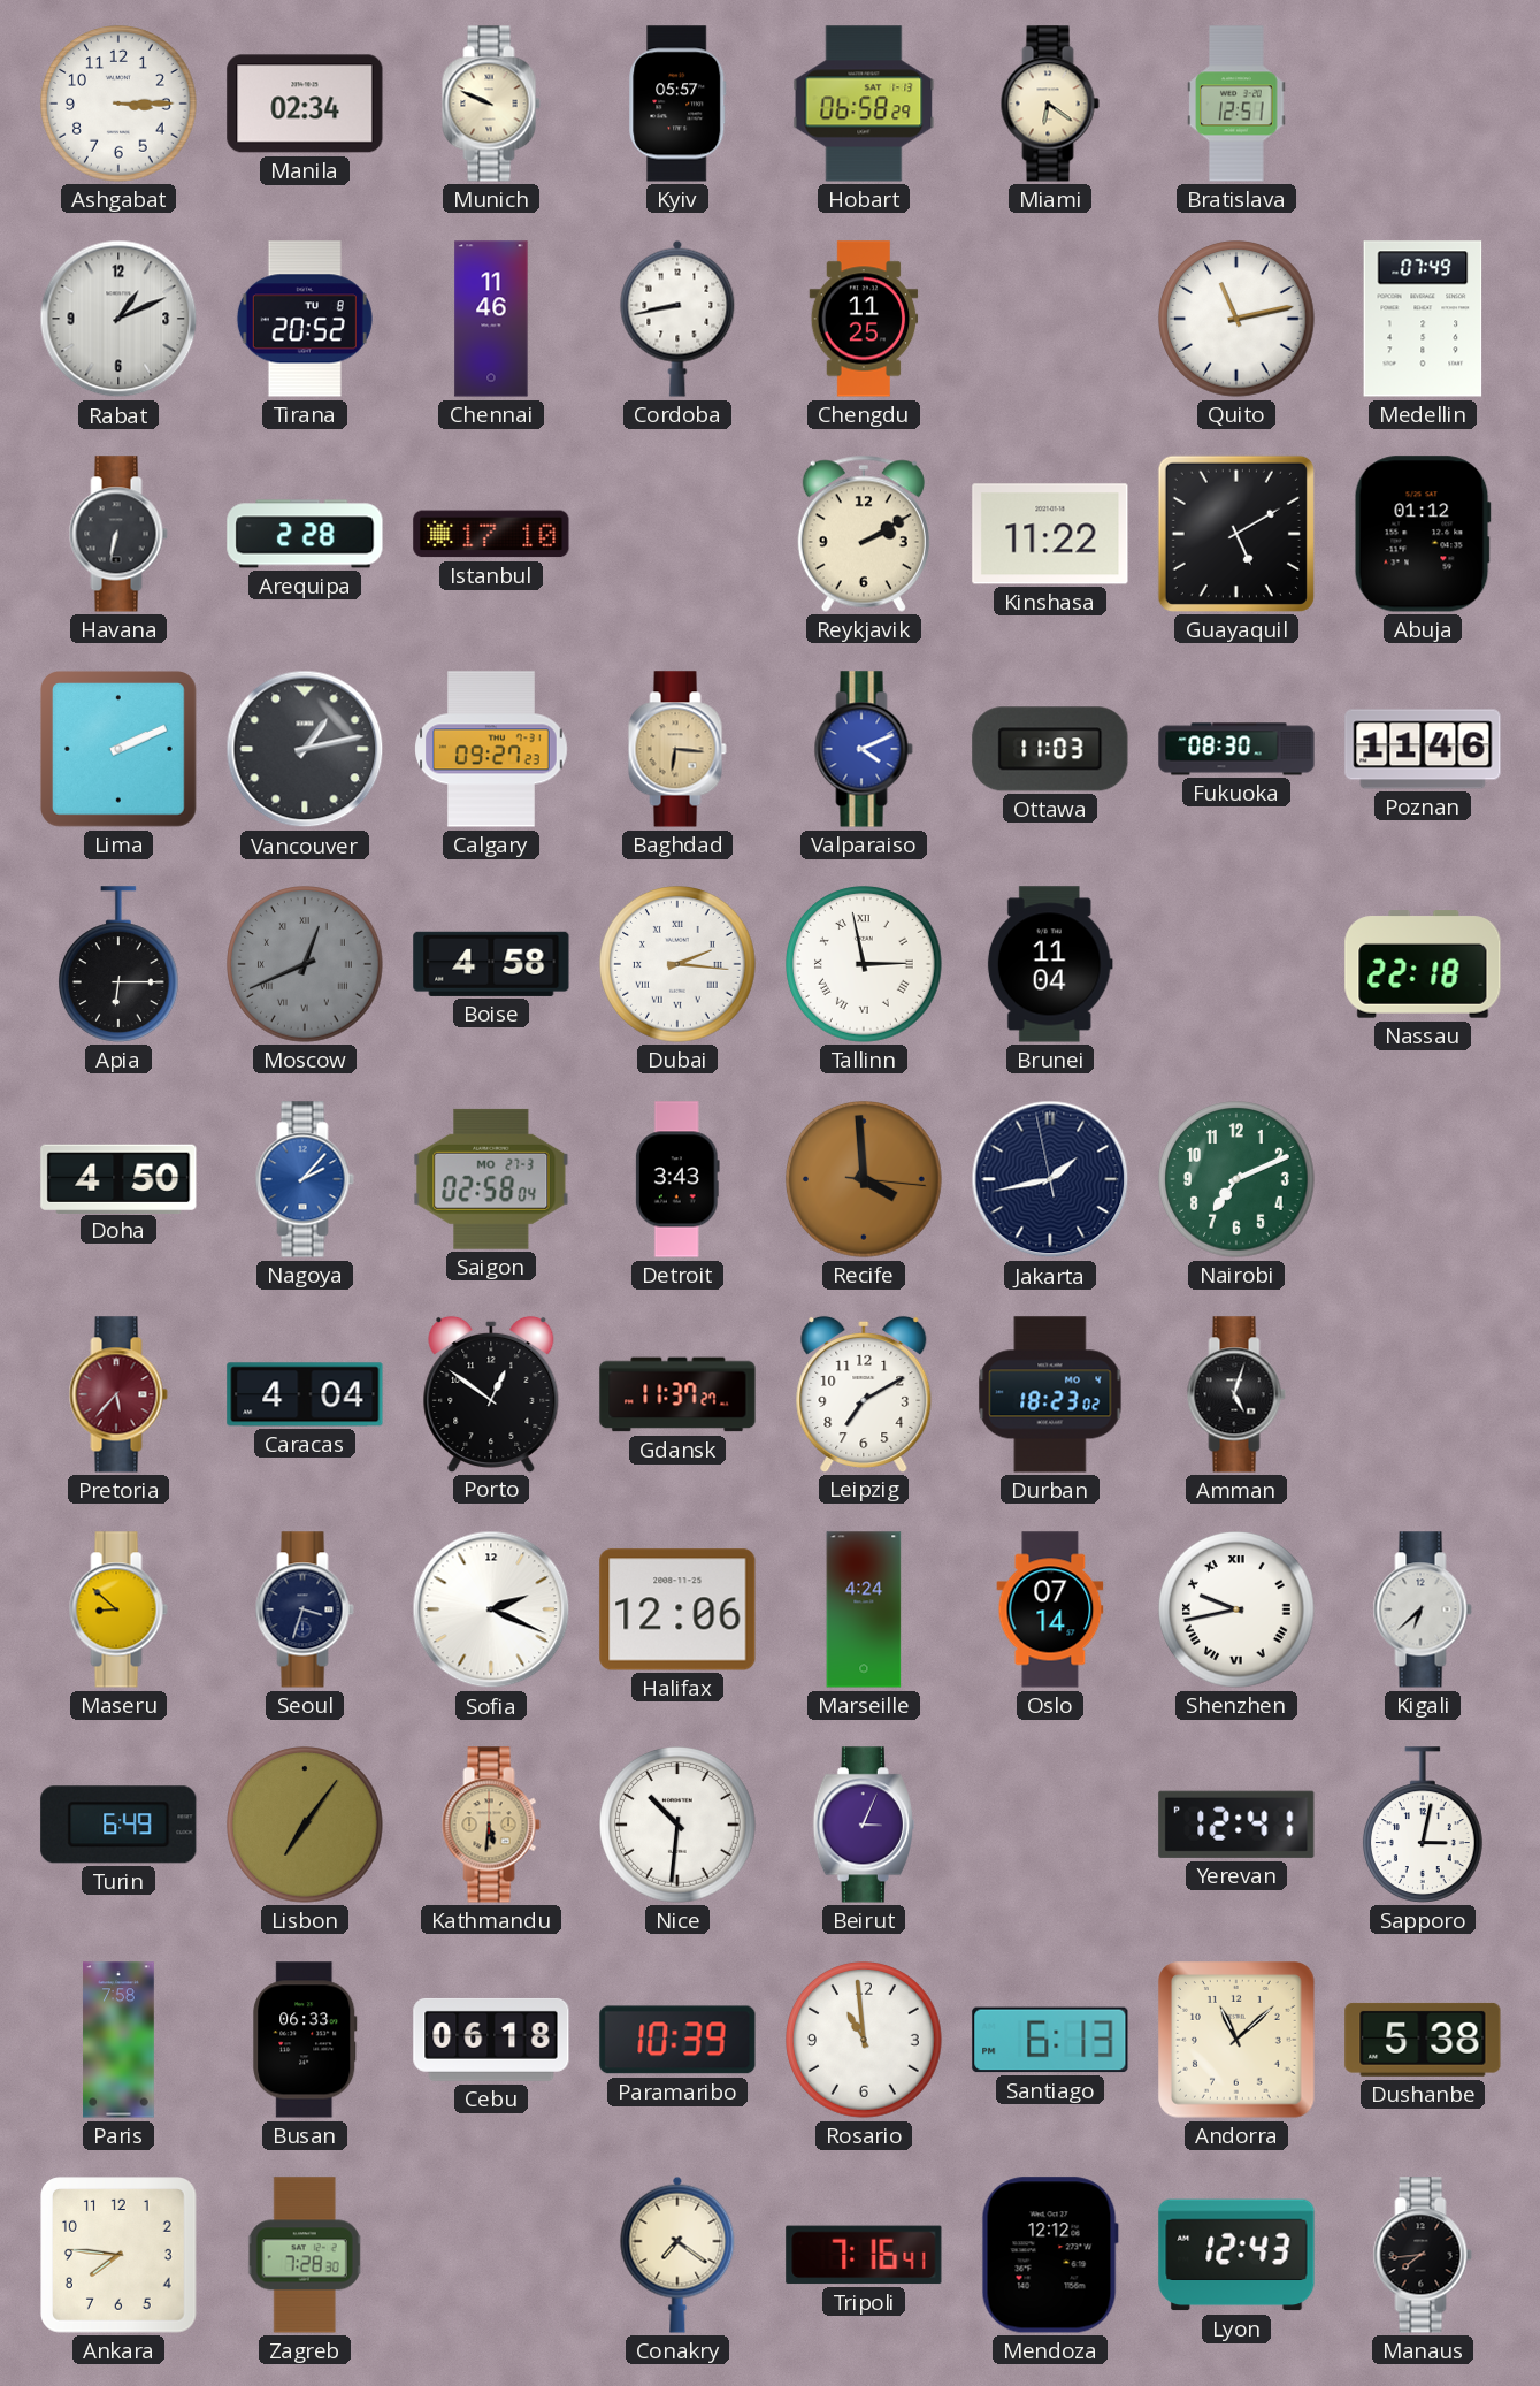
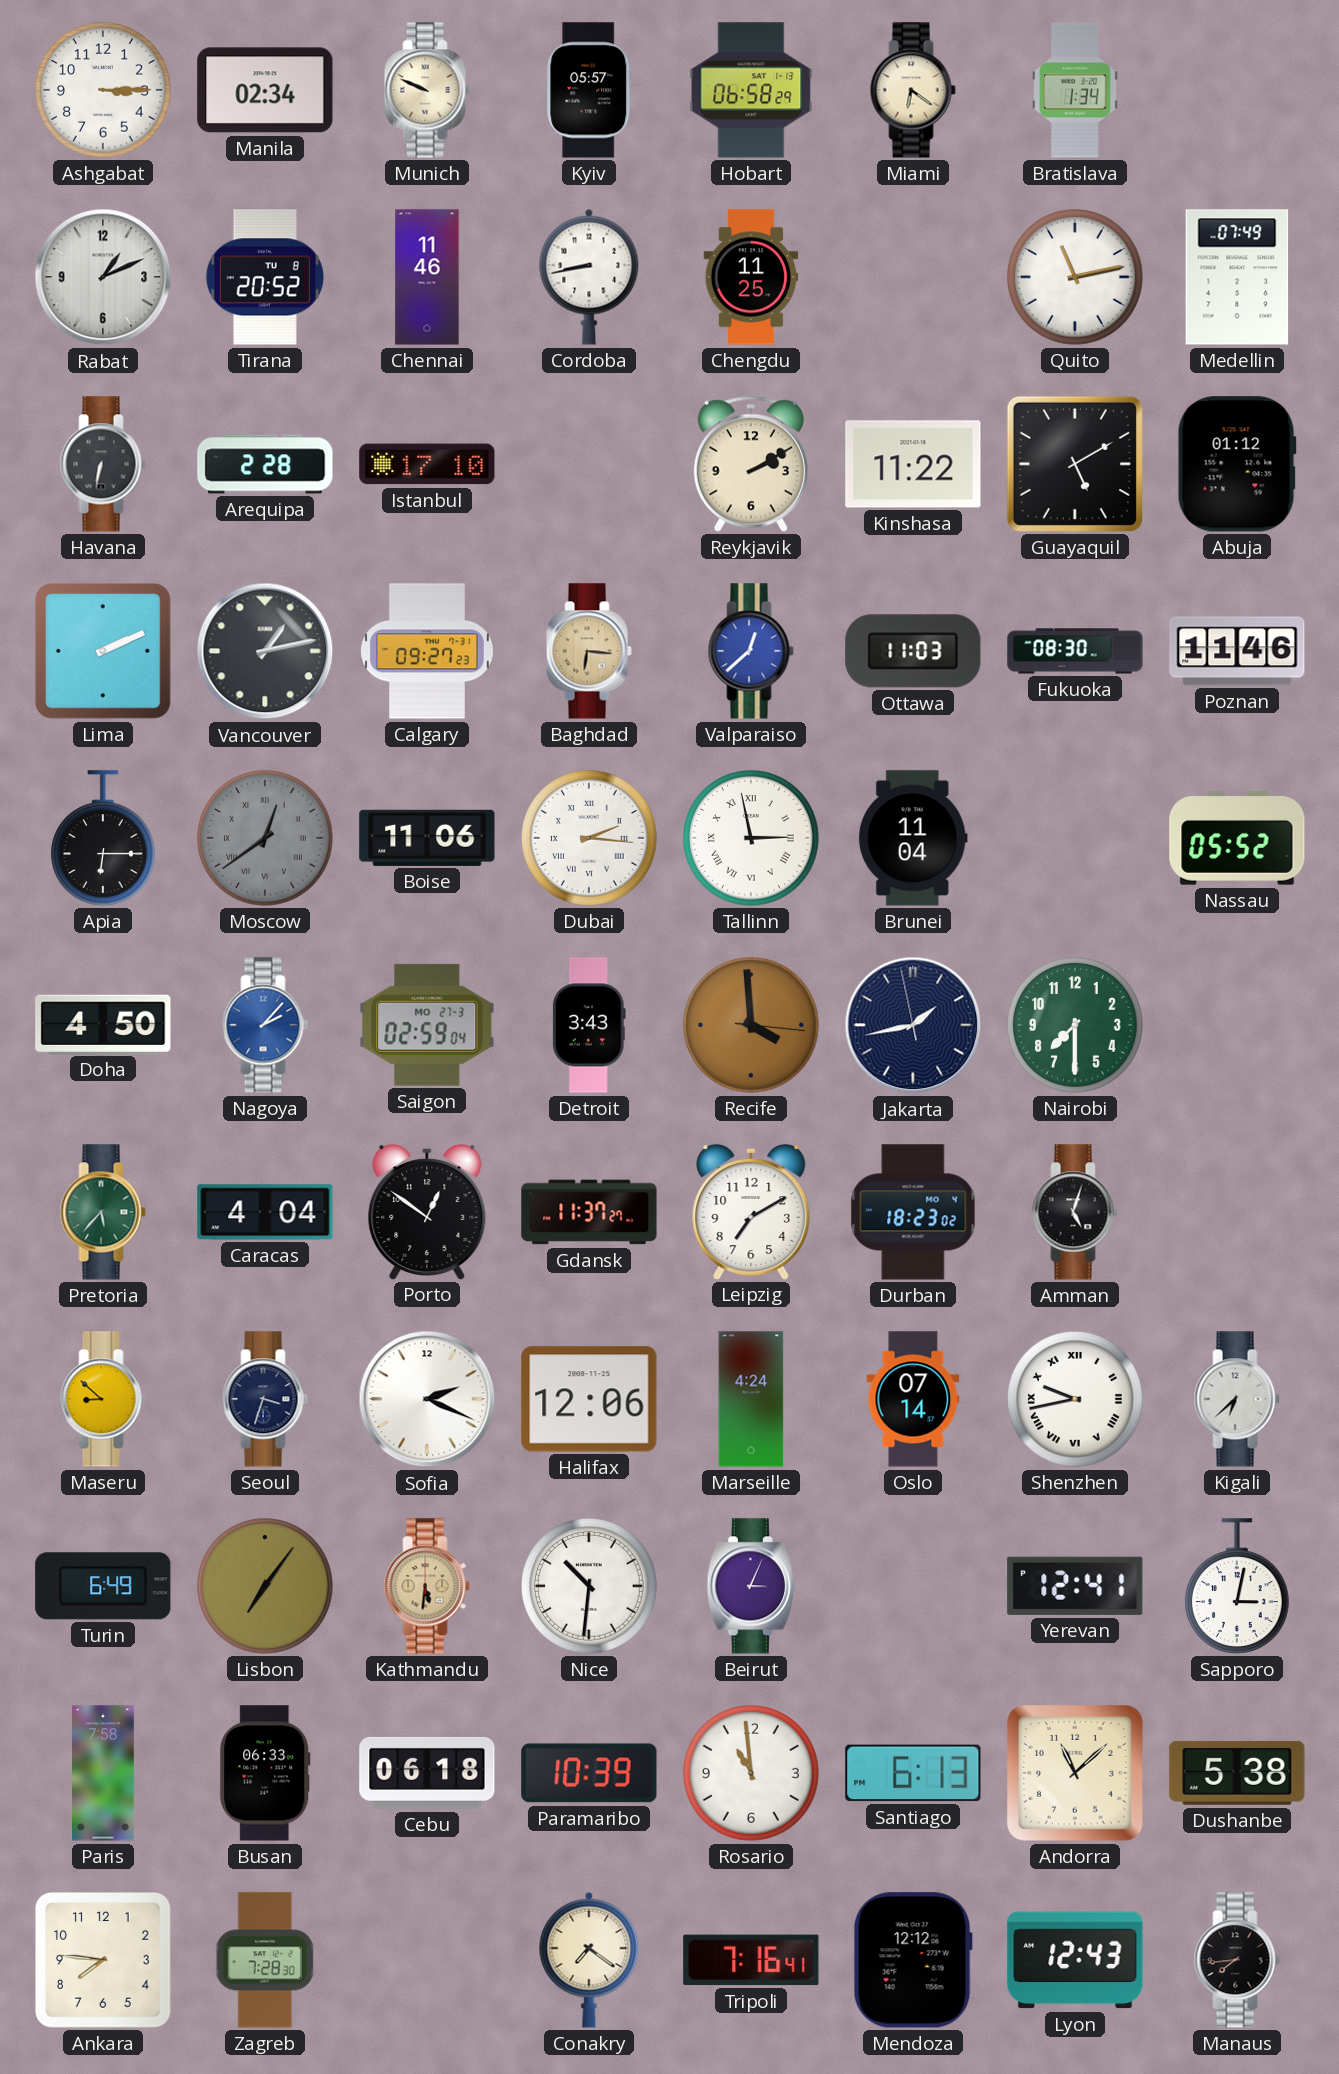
Bratislava: 12:51 -> 1:34
Valparaiso: 4:11 -> 12:38
Moscow: 12:41 -> 12:39
Boise: 4:58 -> 11:06
Nassau: 22:18 -> 05:52
Saigon: 02:58 -> 02:59
Nairobi: 7:11 -> 7:30
Pretoria dial: burgundy -> green
